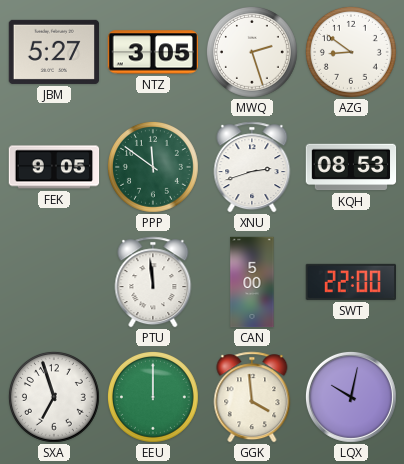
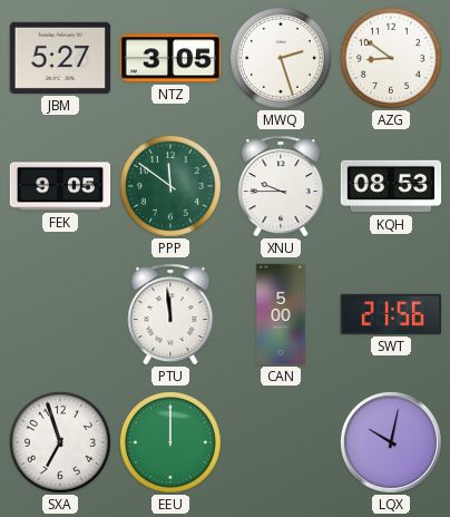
XNU: 2:42 -> 9:45
SWT: 22:00 -> 21:56
GGK: 3:59 -> none
